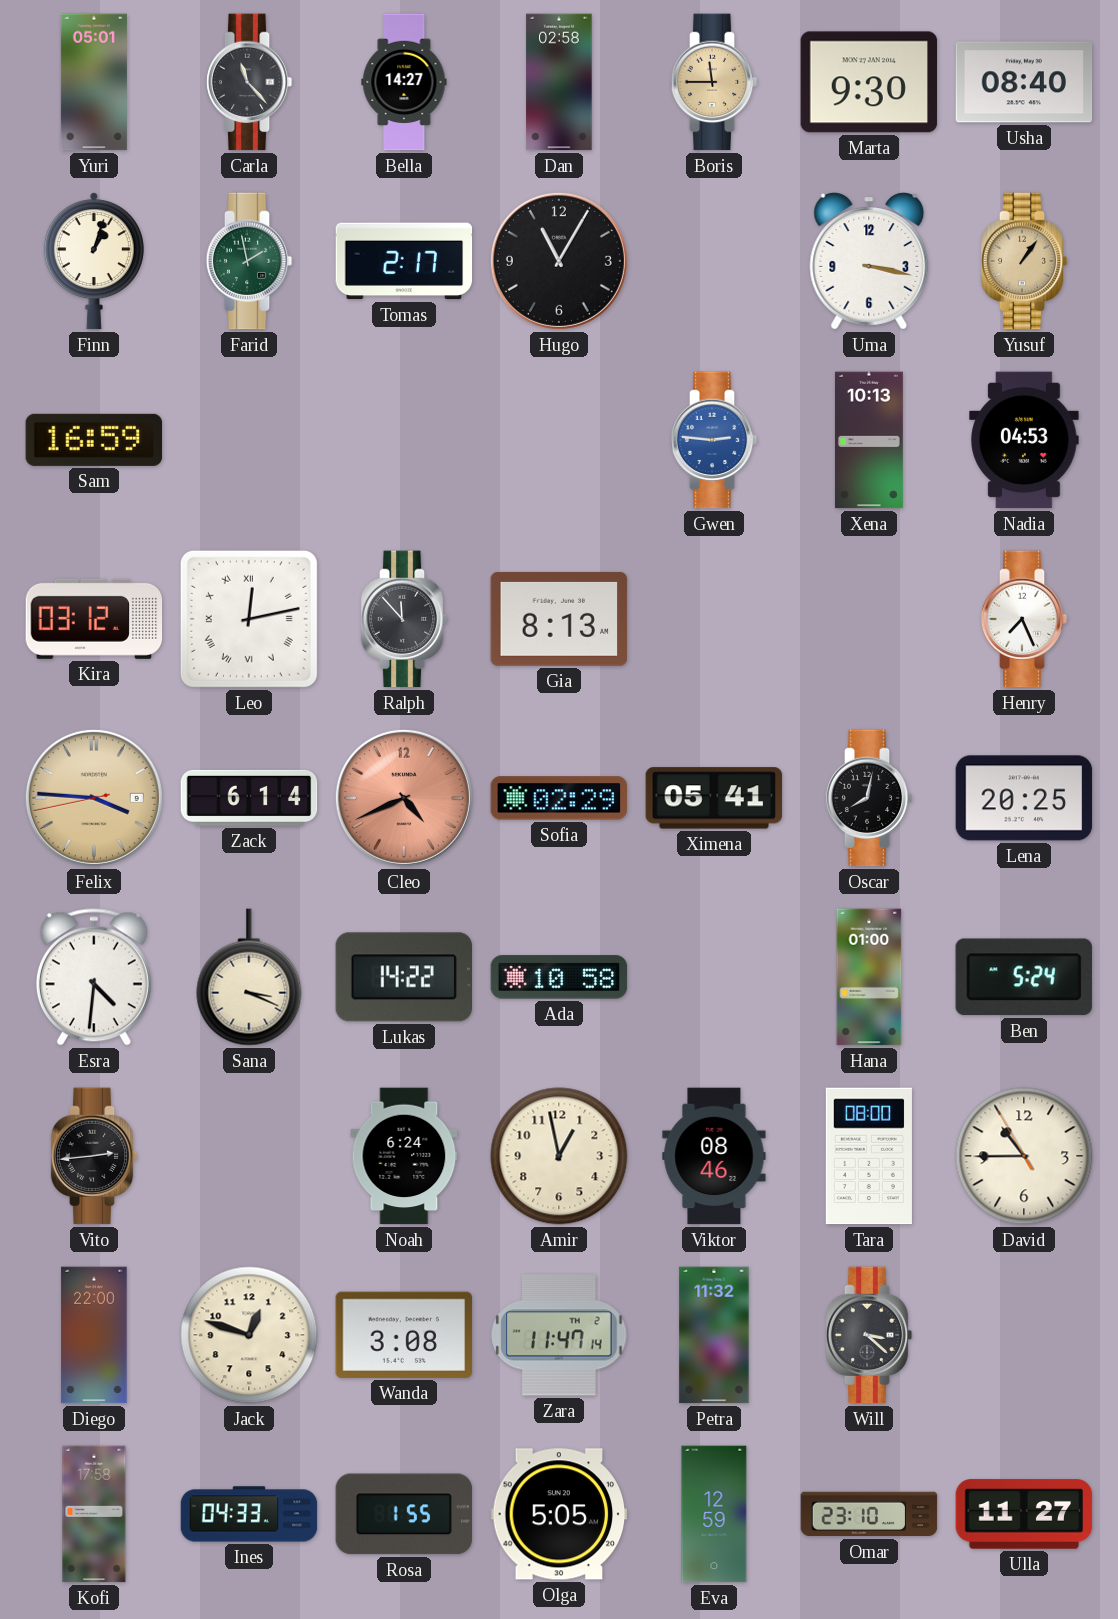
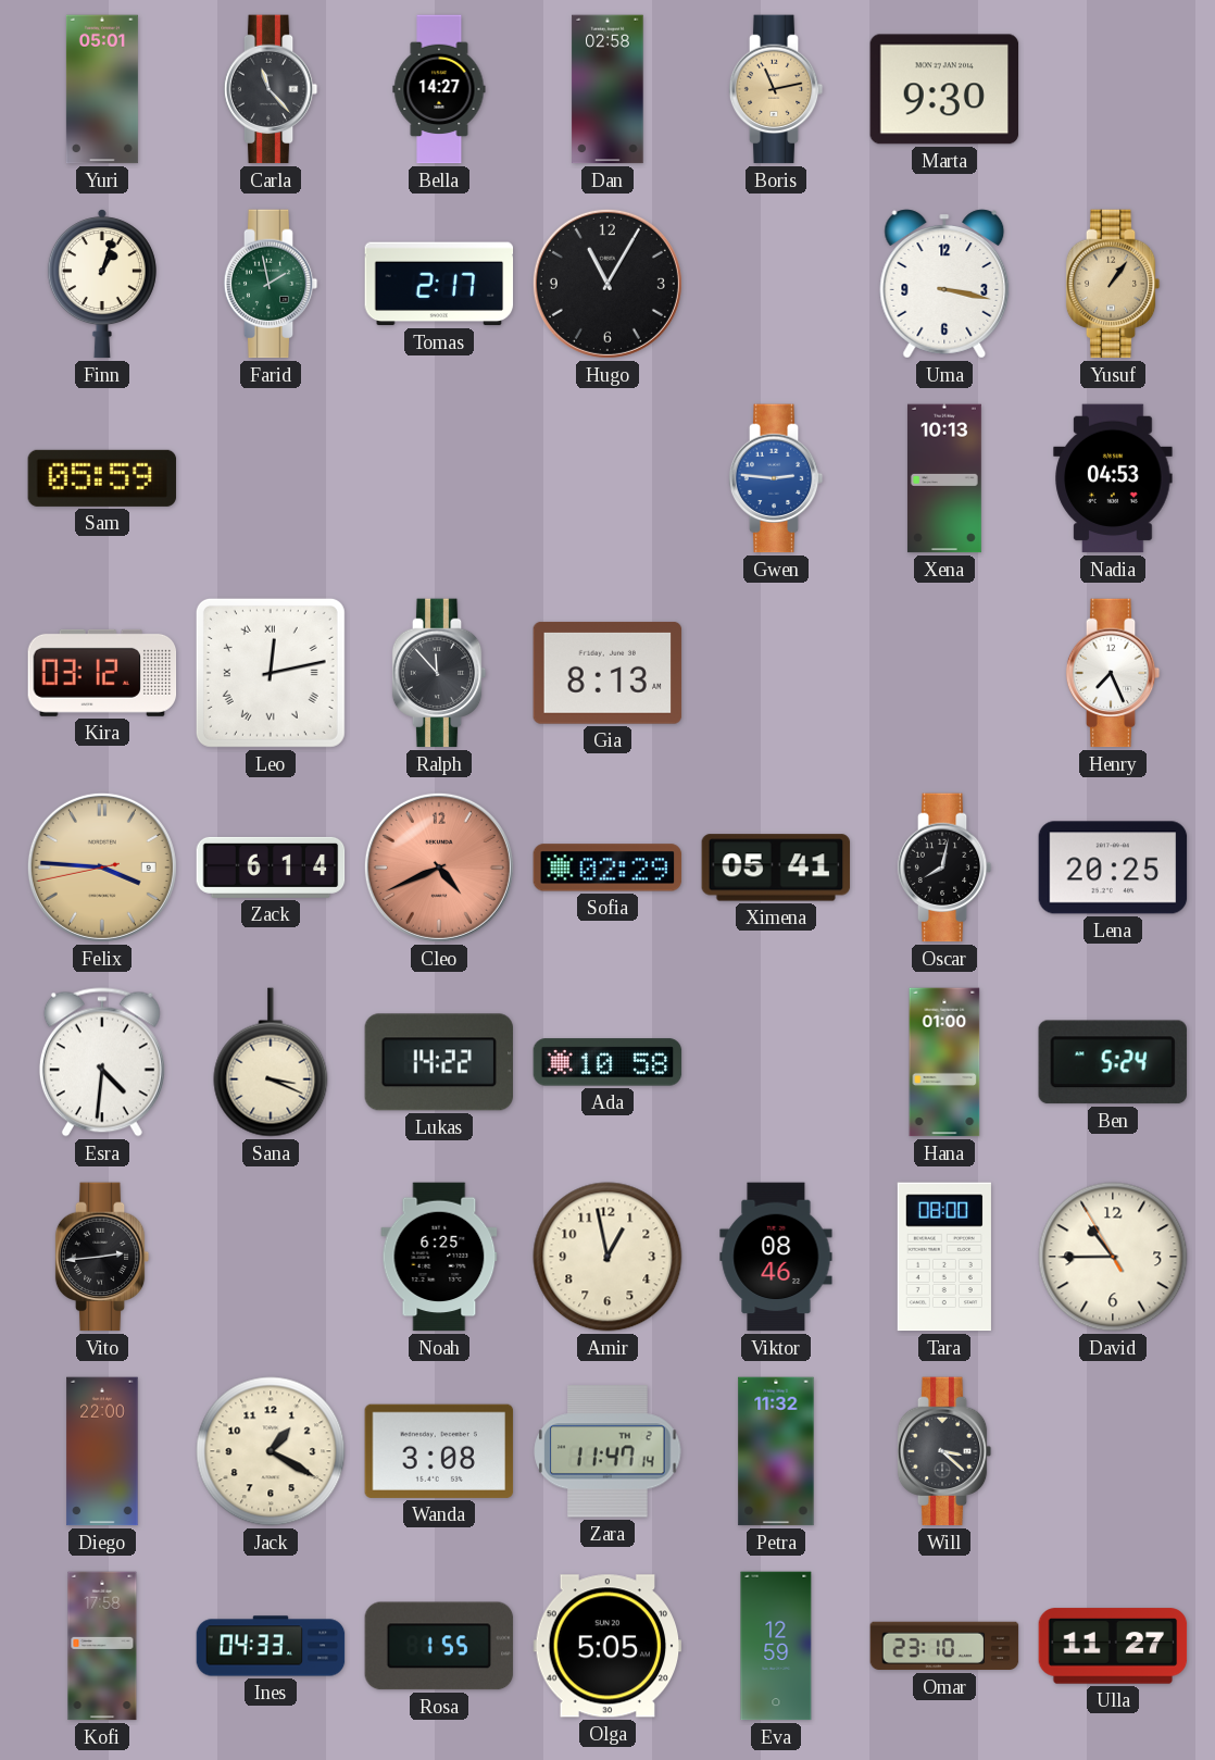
Boris: 11:45 -> 11:13
Usha: 08:40 -> none
Sam: 16:59 -> 05:59
Noah: 6:24 -> 6:25
Jack: 12:48 -> 1:20
